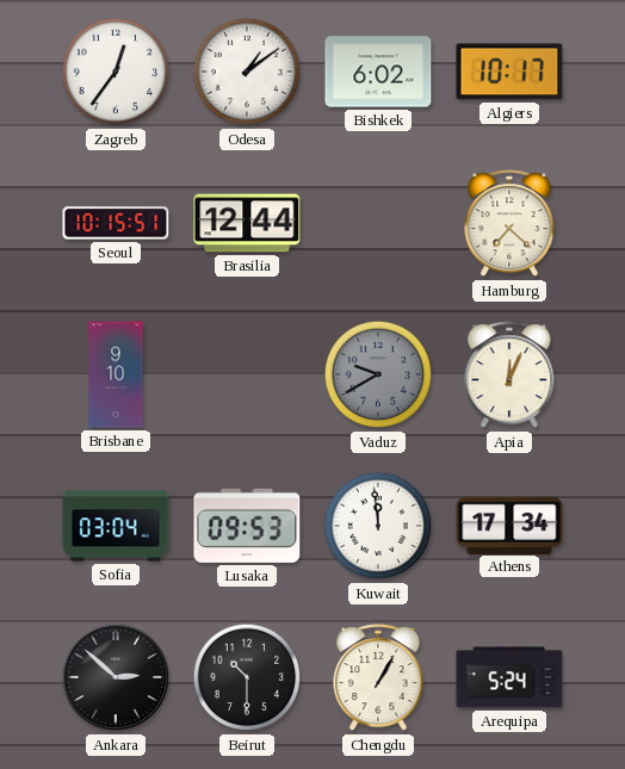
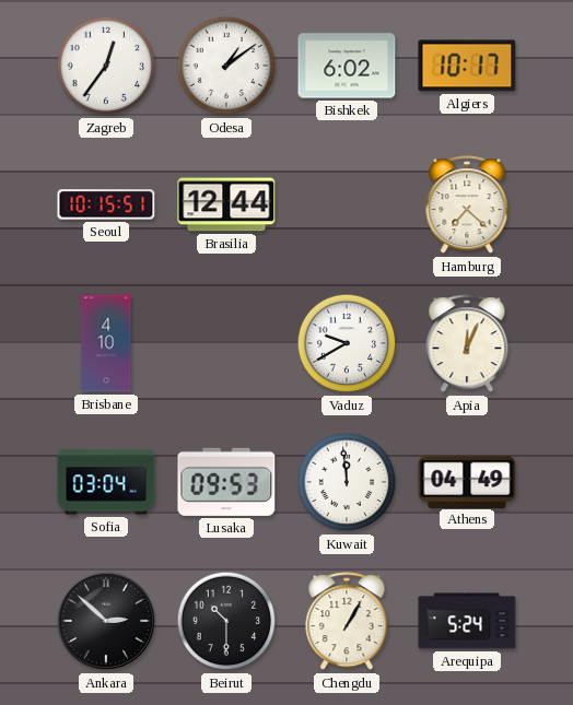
Brisbane: 9:10 -> 4:10
Vaduz dial: grey -> white
Athens: 17:34 -> 04:49
